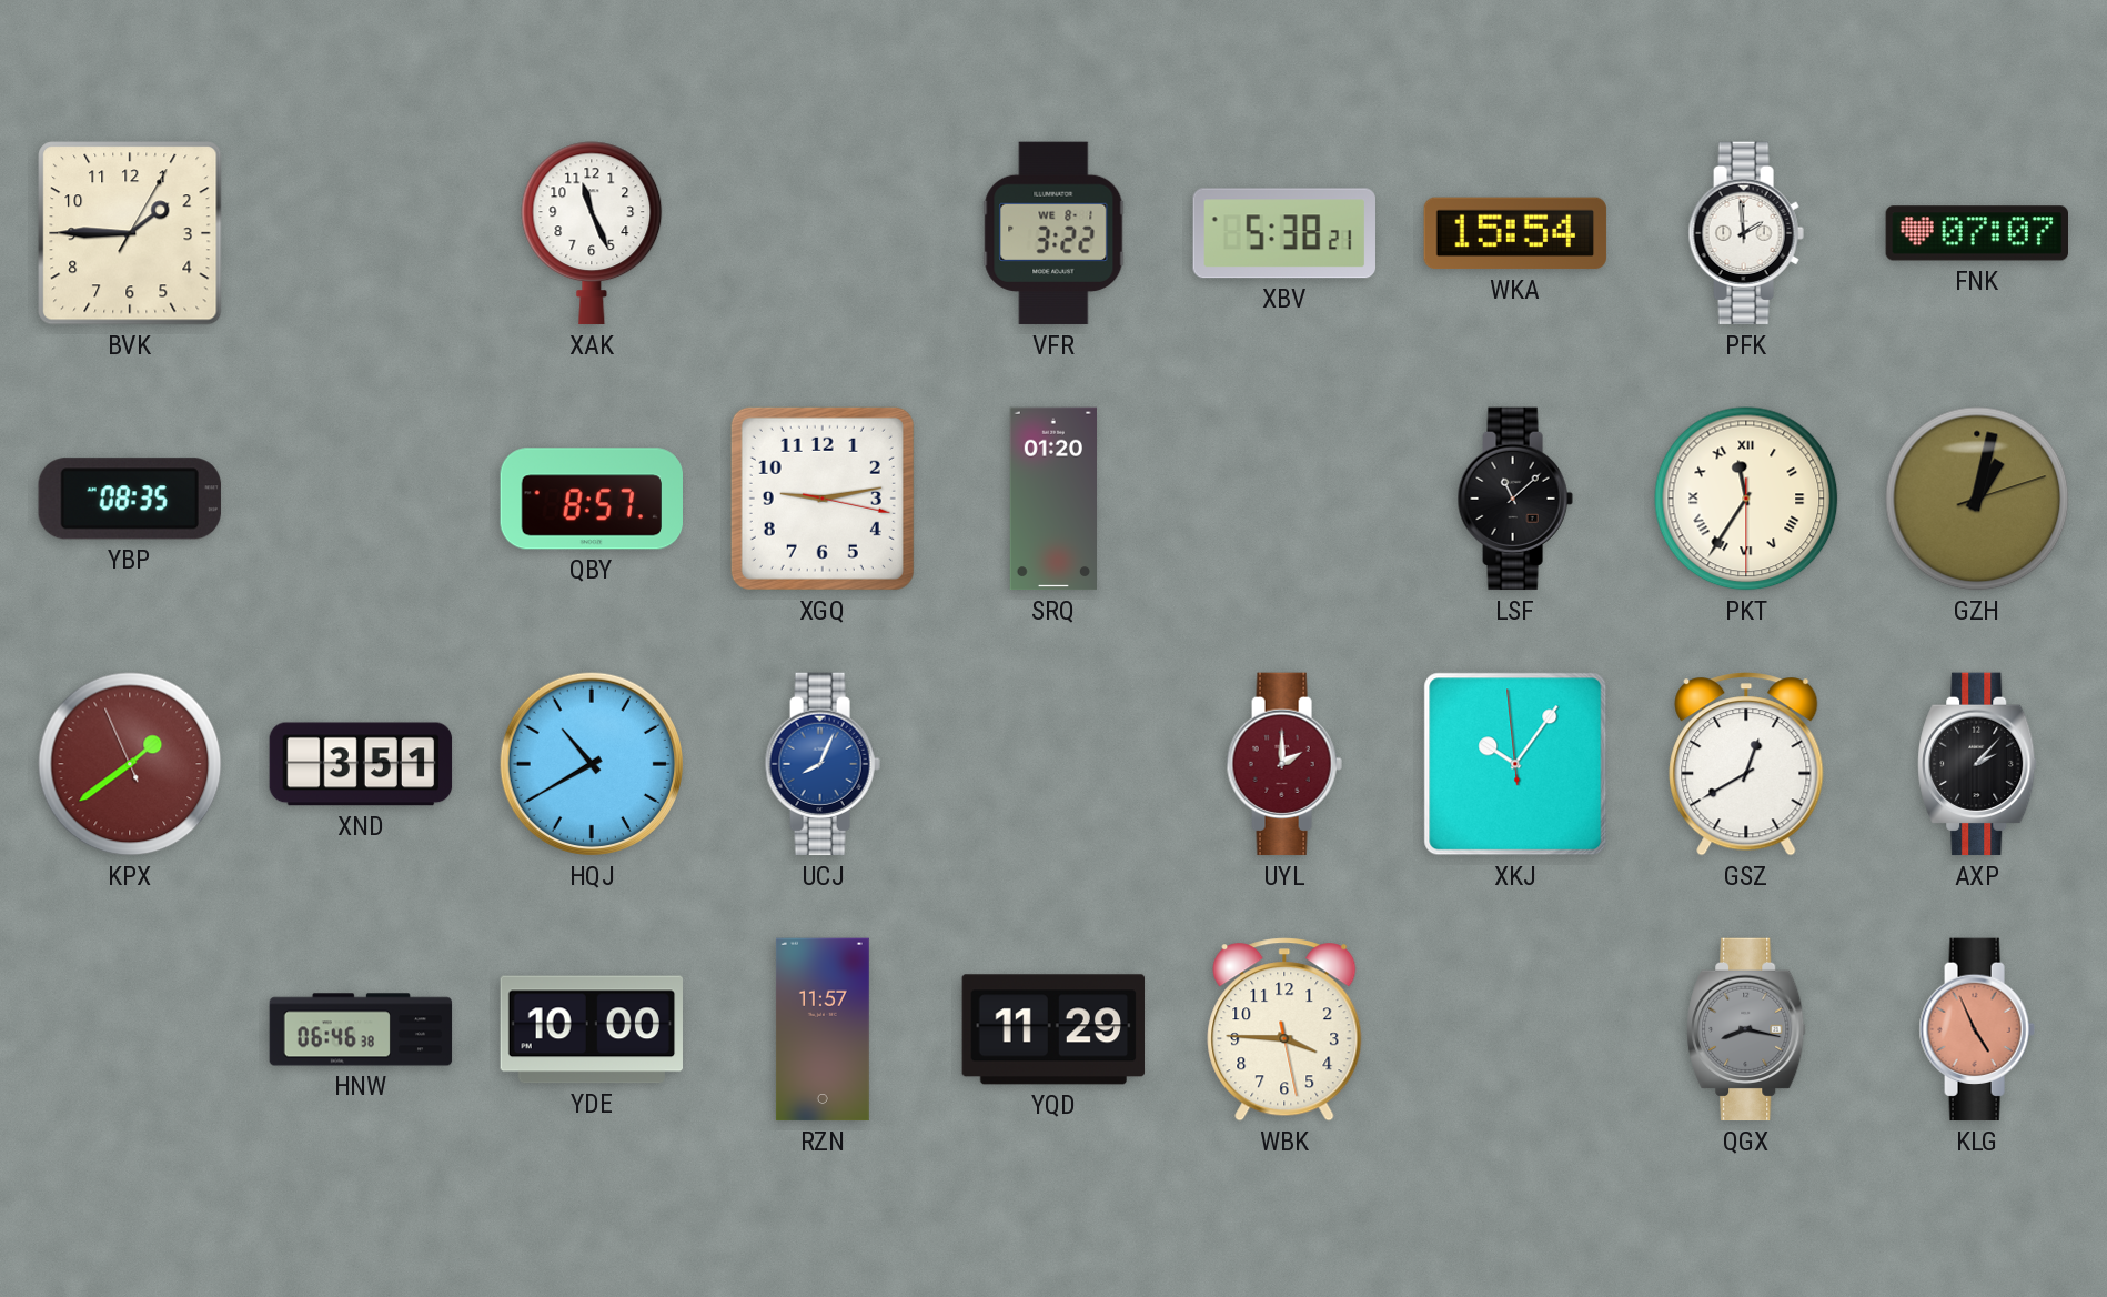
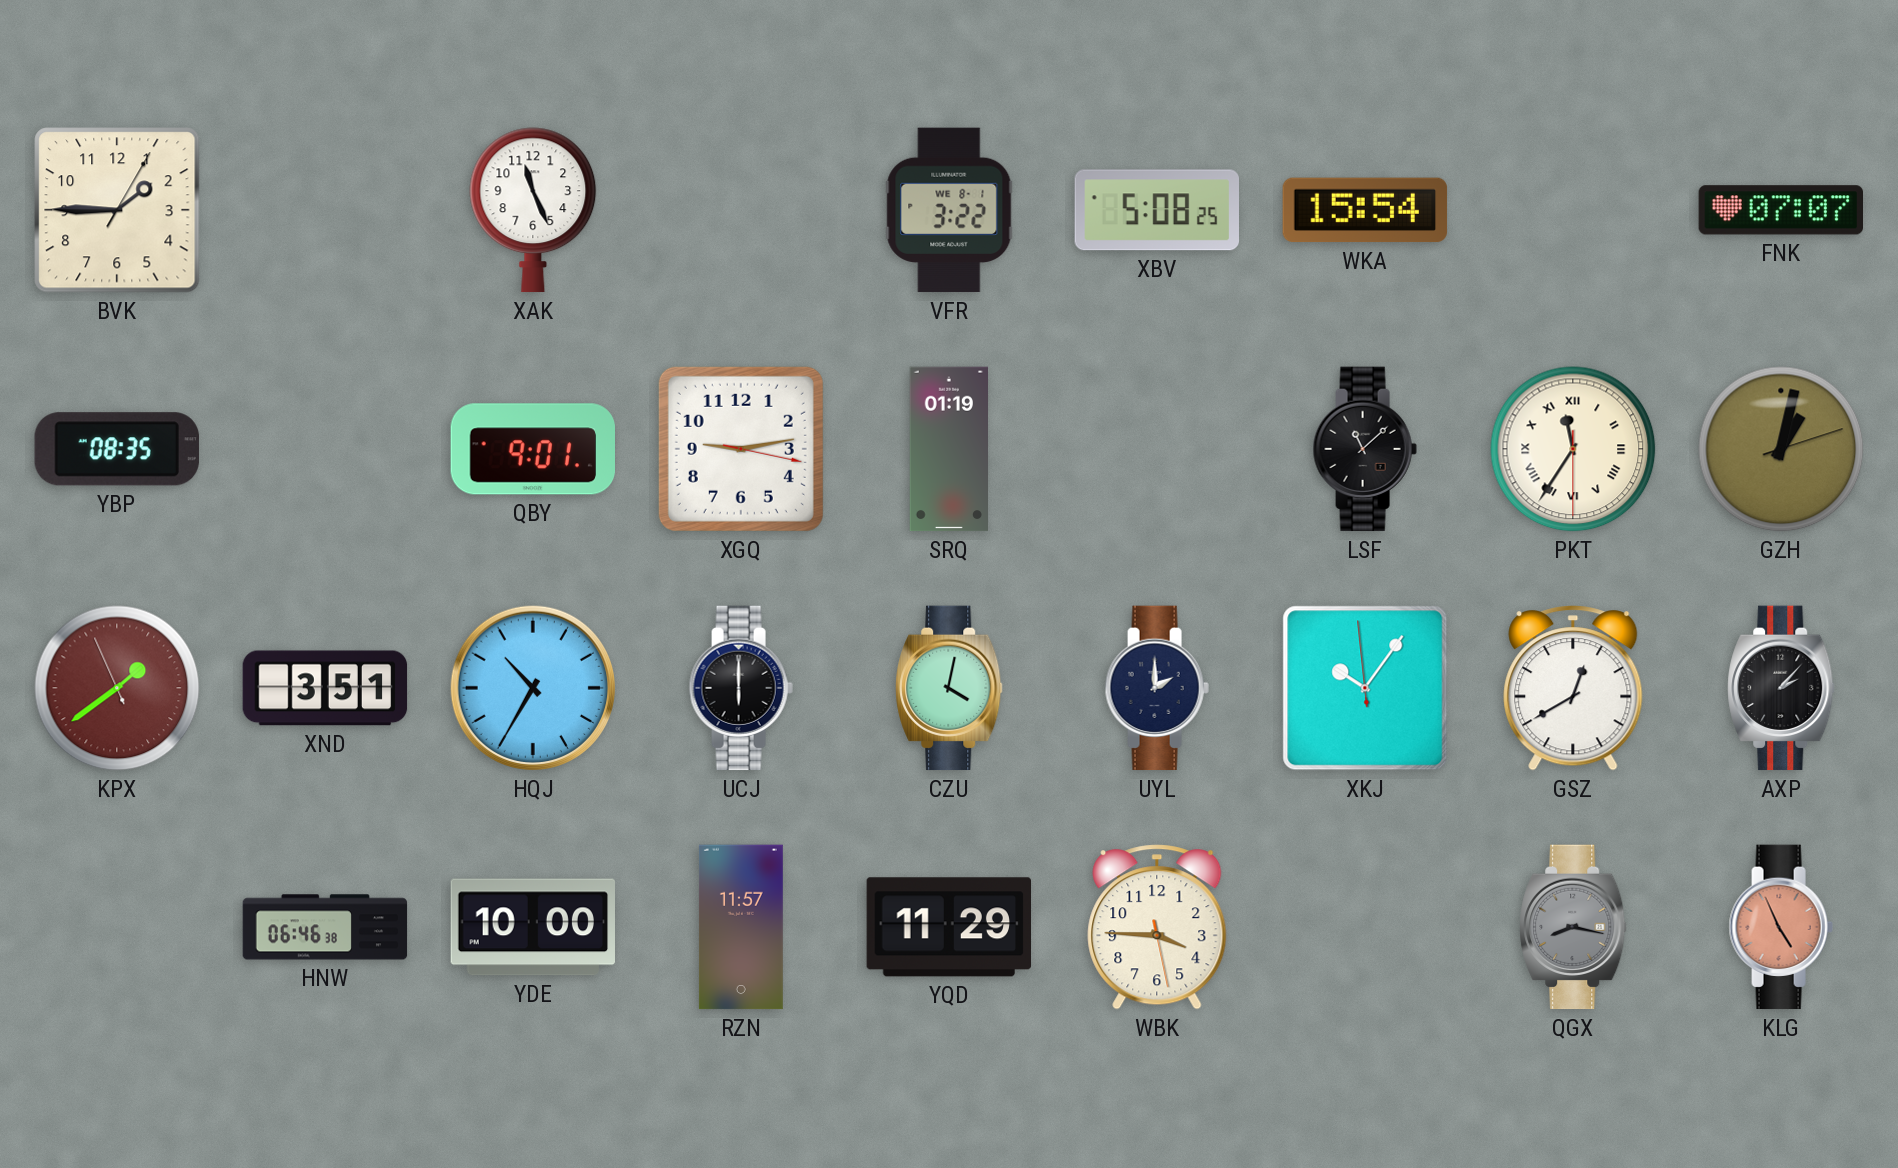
XBV: 5:38 -> 5:08
PFK: 1:59 -> none
QBY: 8:57 -> 9:01
SRQ: 01:20 -> 01:19
HQJ: 10:40 -> 10:35
UCJ: 8:04 -> 6:00
UCJ dial: blue -> black
CZU: none -> 4:02
UYL dial: burgundy -> navy
